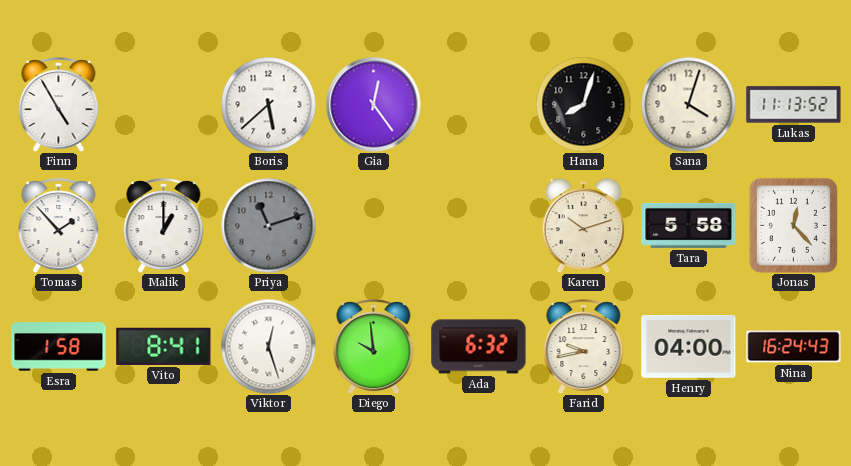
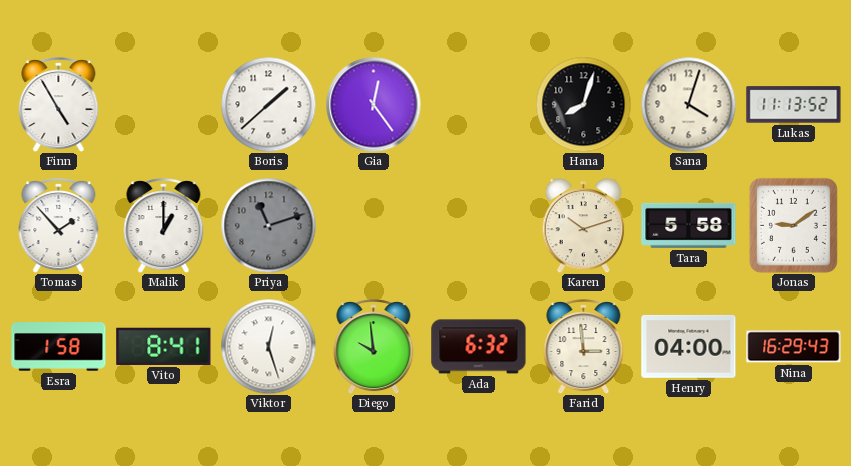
Boris: 5:38 -> 1:38
Jonas: 12:23 -> 9:09
Farid: 9:43 -> 2:59
Nina: 16:24 -> 16:29
